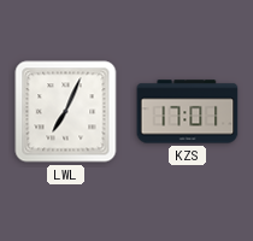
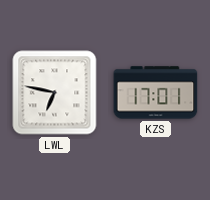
LWL: 7:04 -> 6:47
